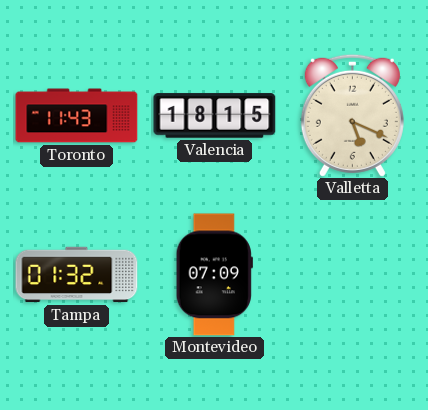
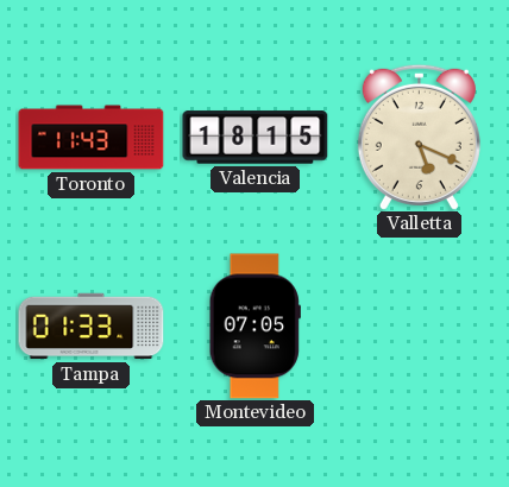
Tampa: 01:32 -> 01:33
Montevideo: 07:09 -> 07:05
